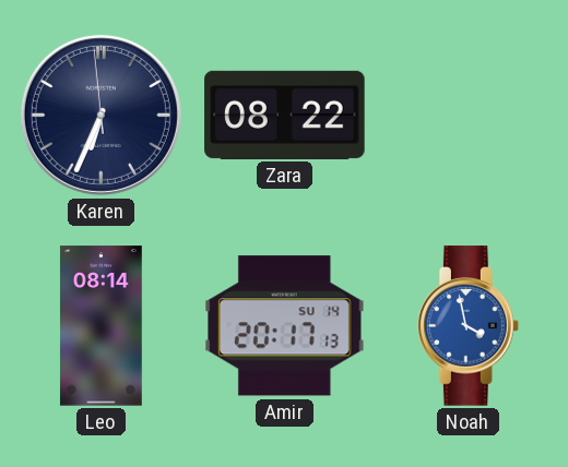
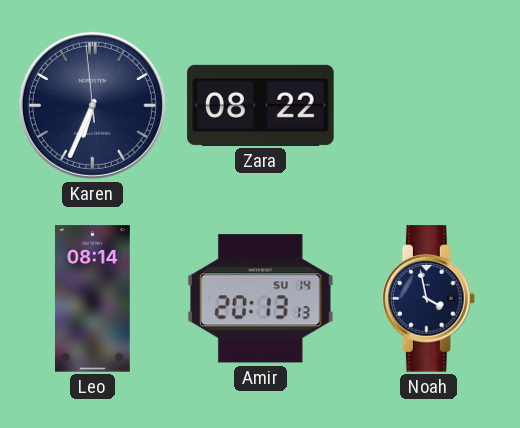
Amir: 20:17 -> 20:13
Noah dial: blue -> navy
